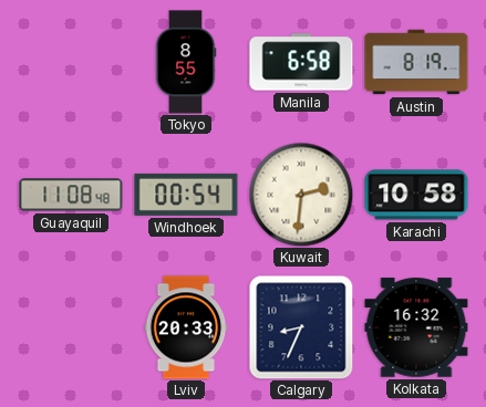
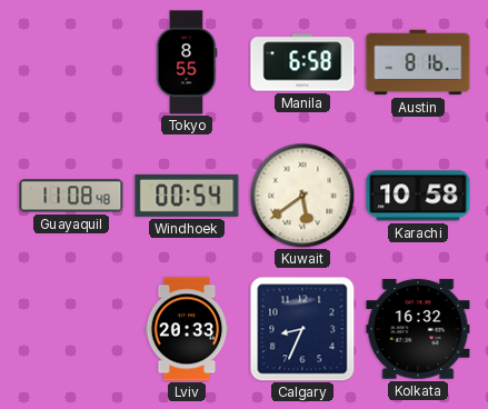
Austin: 8:19 -> 8:16
Kuwait: 2:31 -> 5:39
